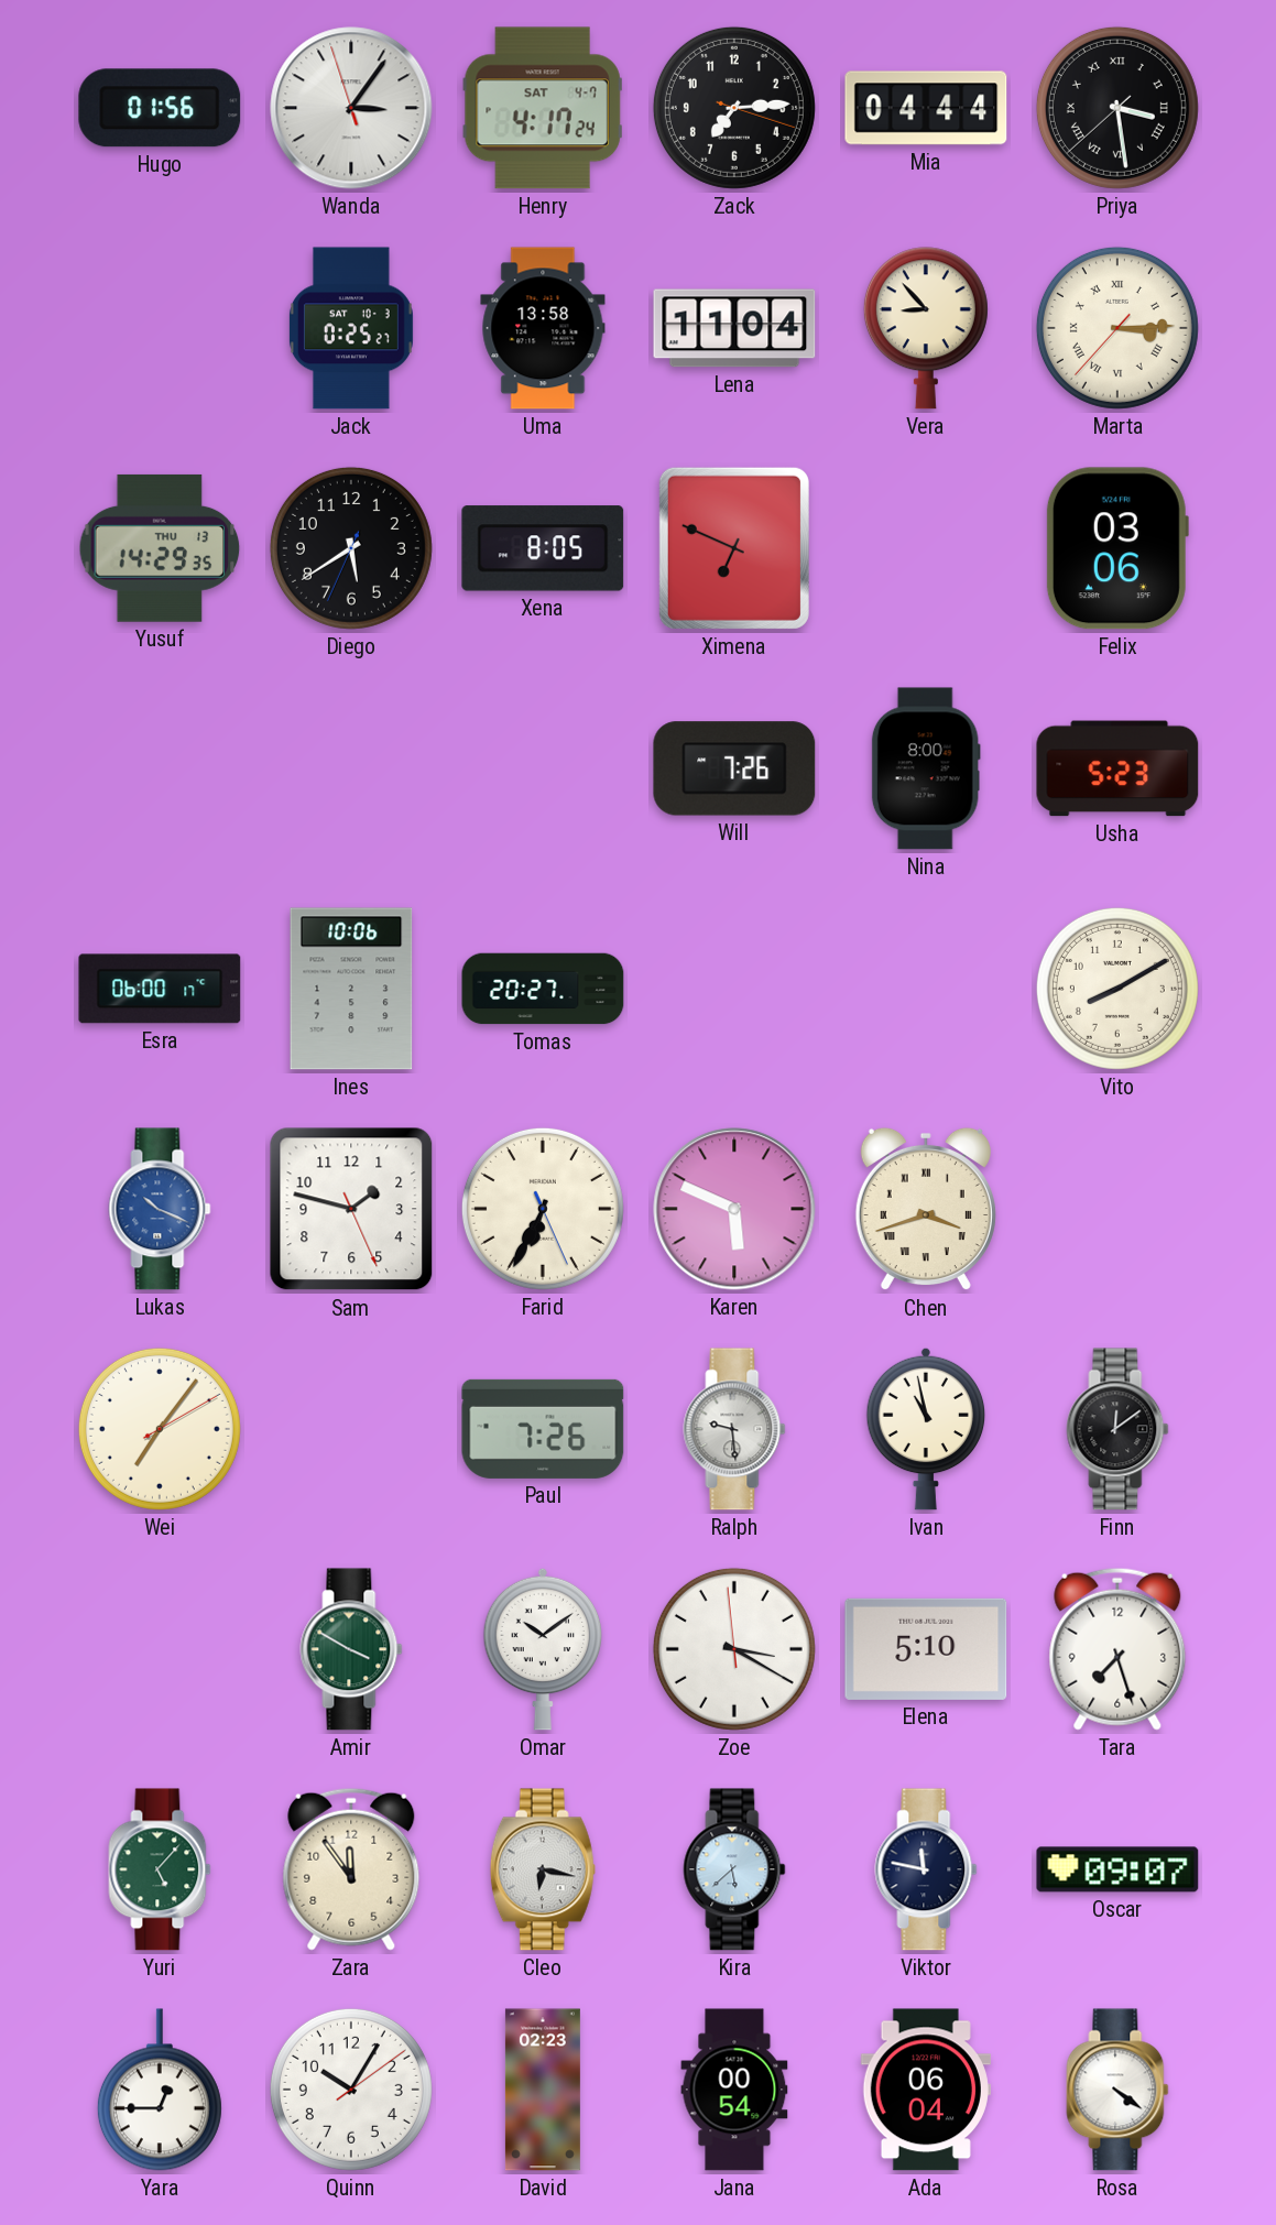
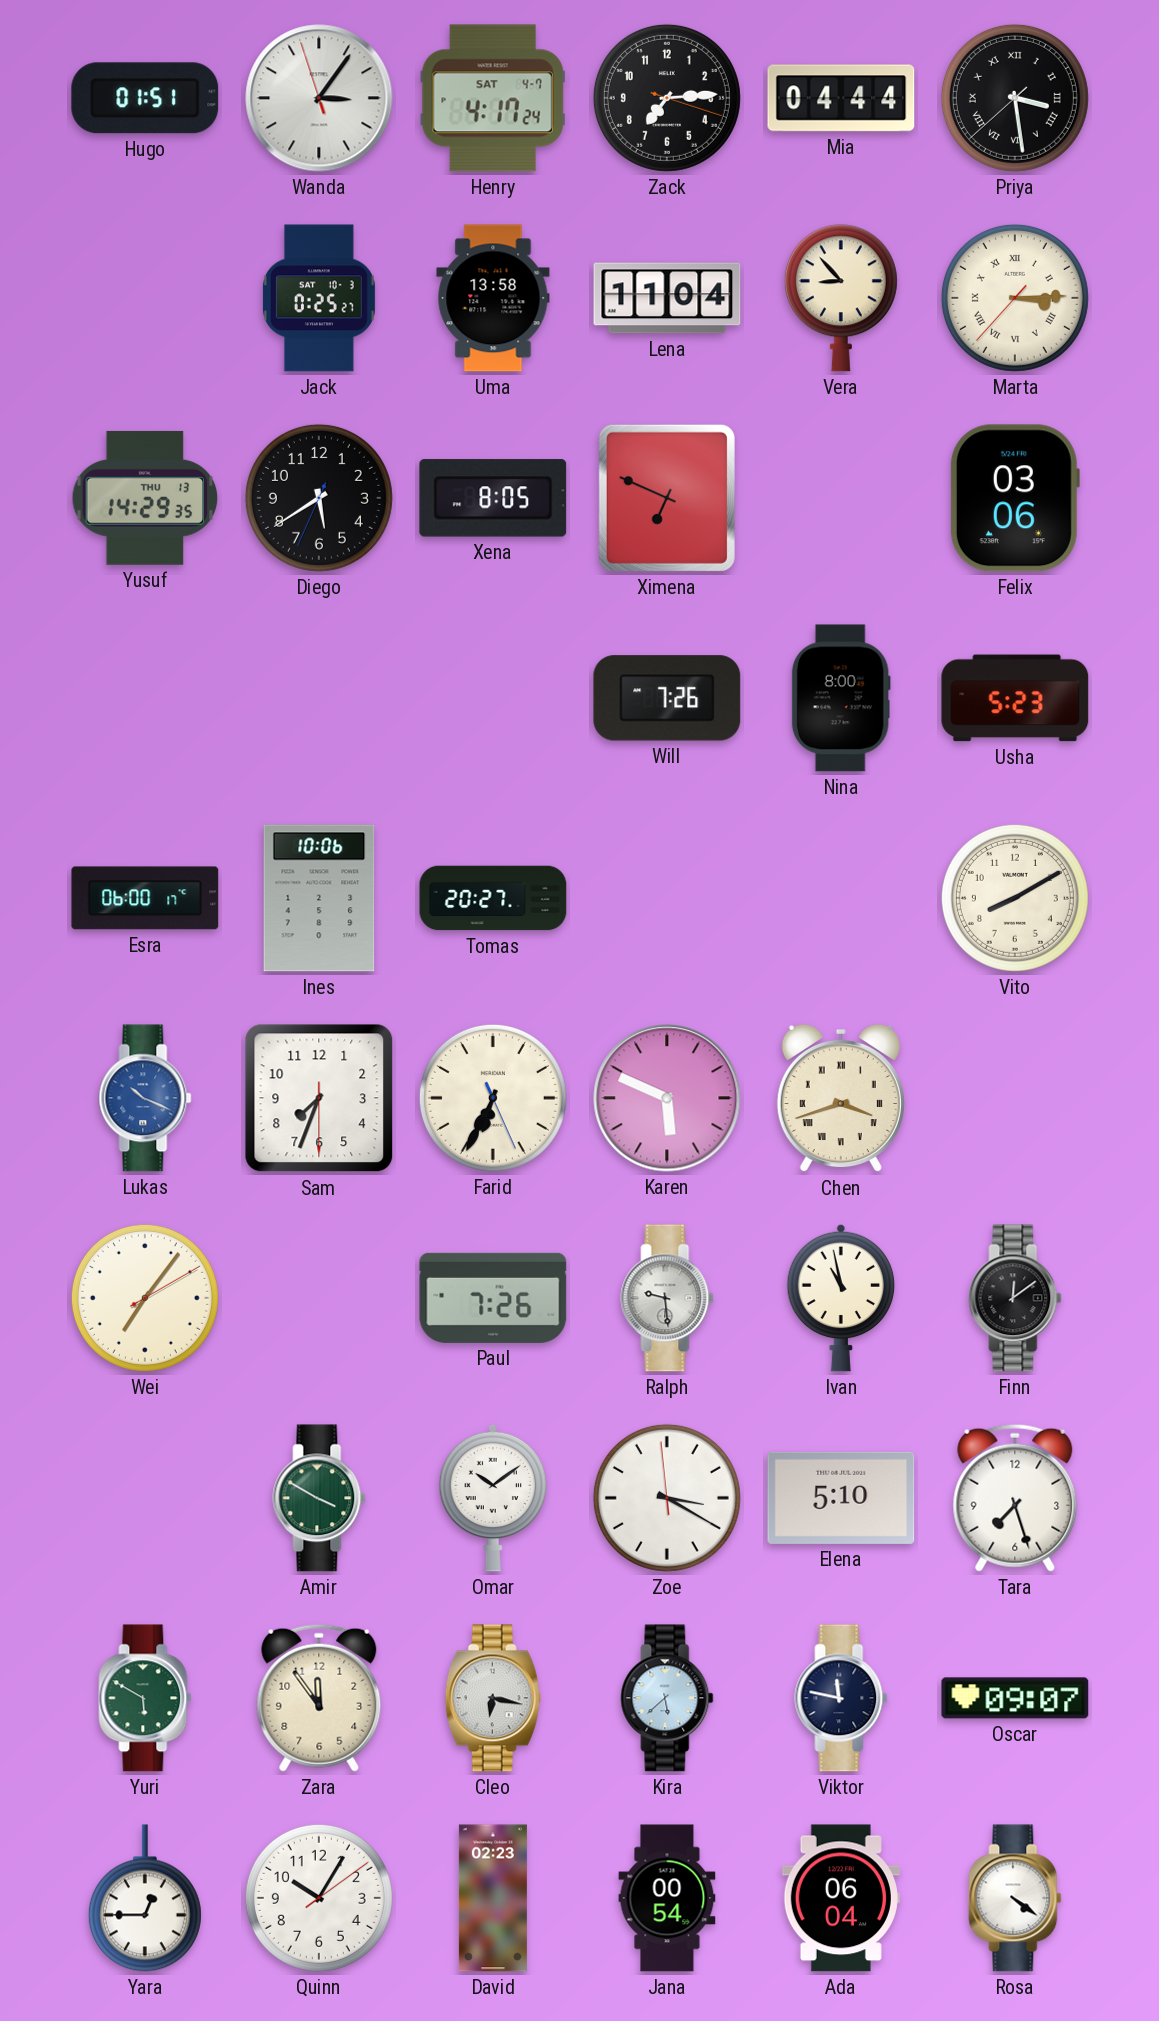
Hugo: 01:56 -> 01:51
Sam: 1:47 -> 7:33
Yuri: 5:07 -> 5:50
